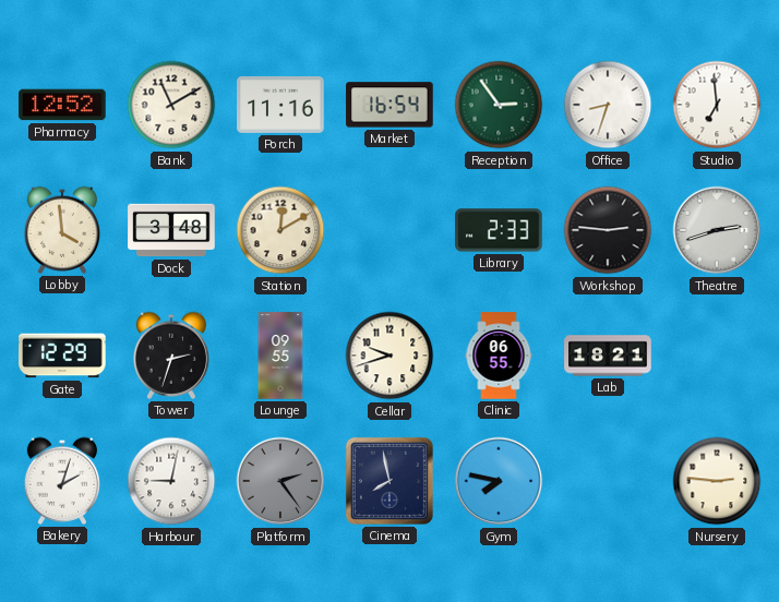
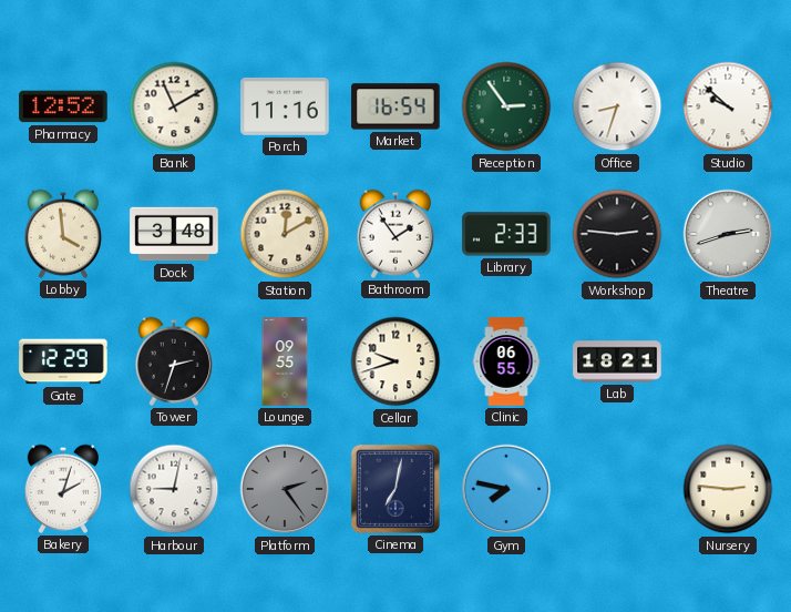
Studio: 6:59 -> 9:52
Bathroom: none -> 1:54
Cinema: 7:58 -> 7:02
